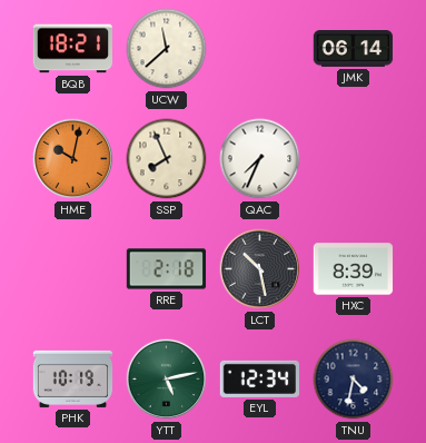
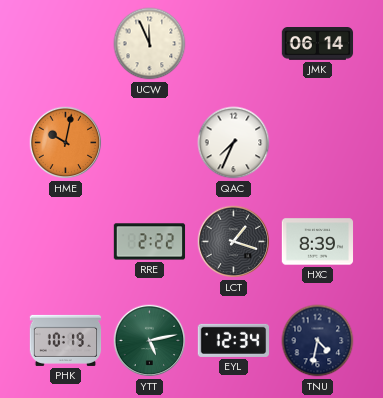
BQB: 18:21 -> none
UCW: 11:38 -> 11:56
SSP: 7:56 -> none
RRE: 2:18 -> 2:22
LCT: 10:28 -> 1:18
